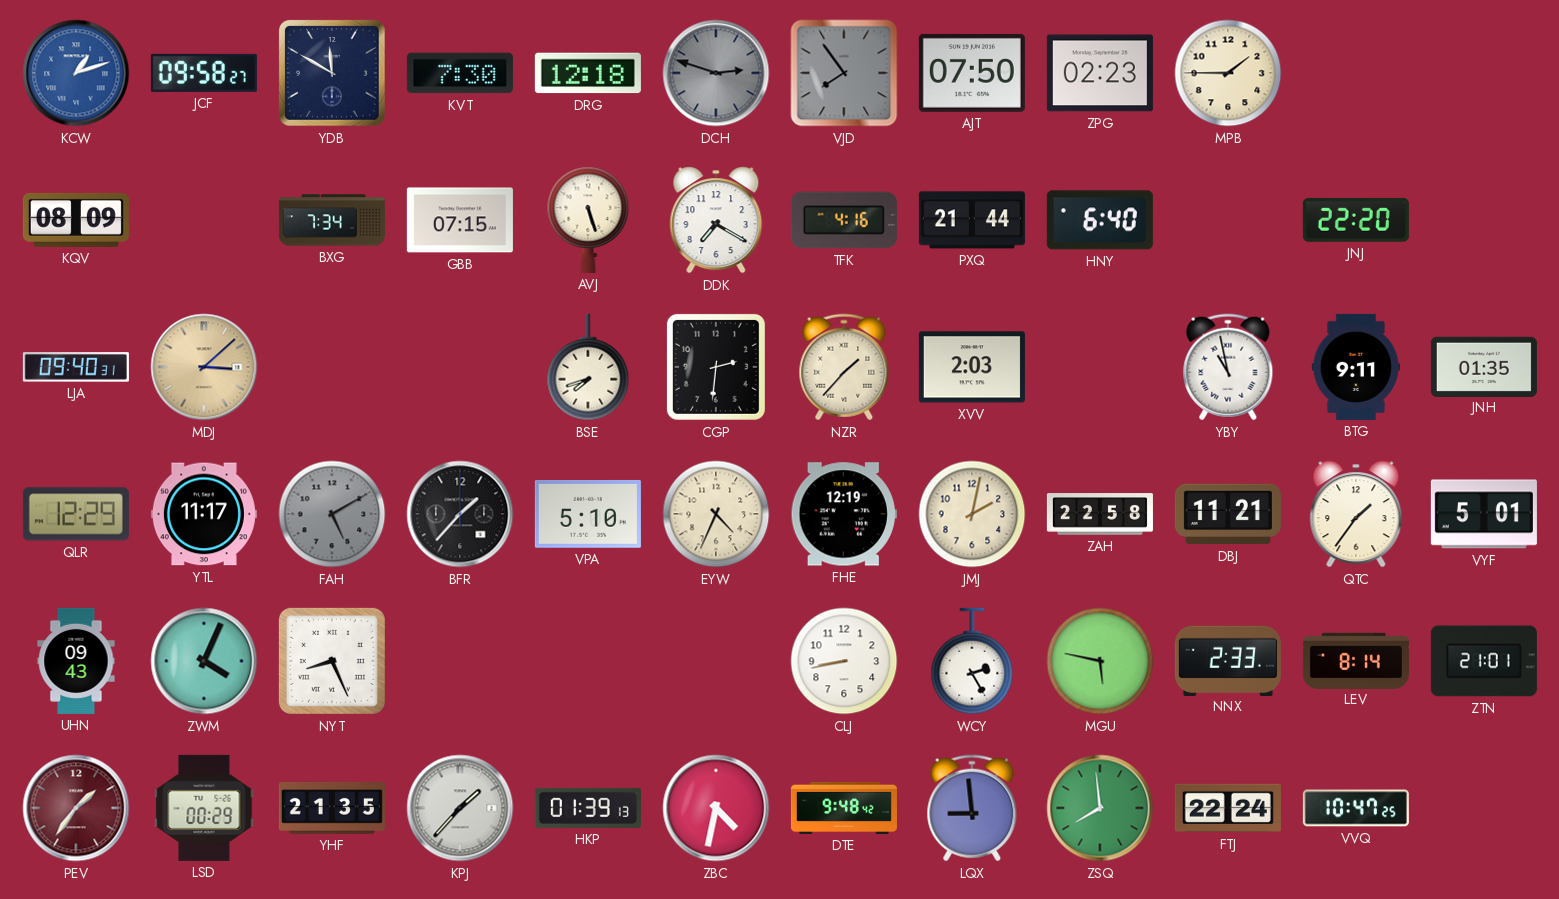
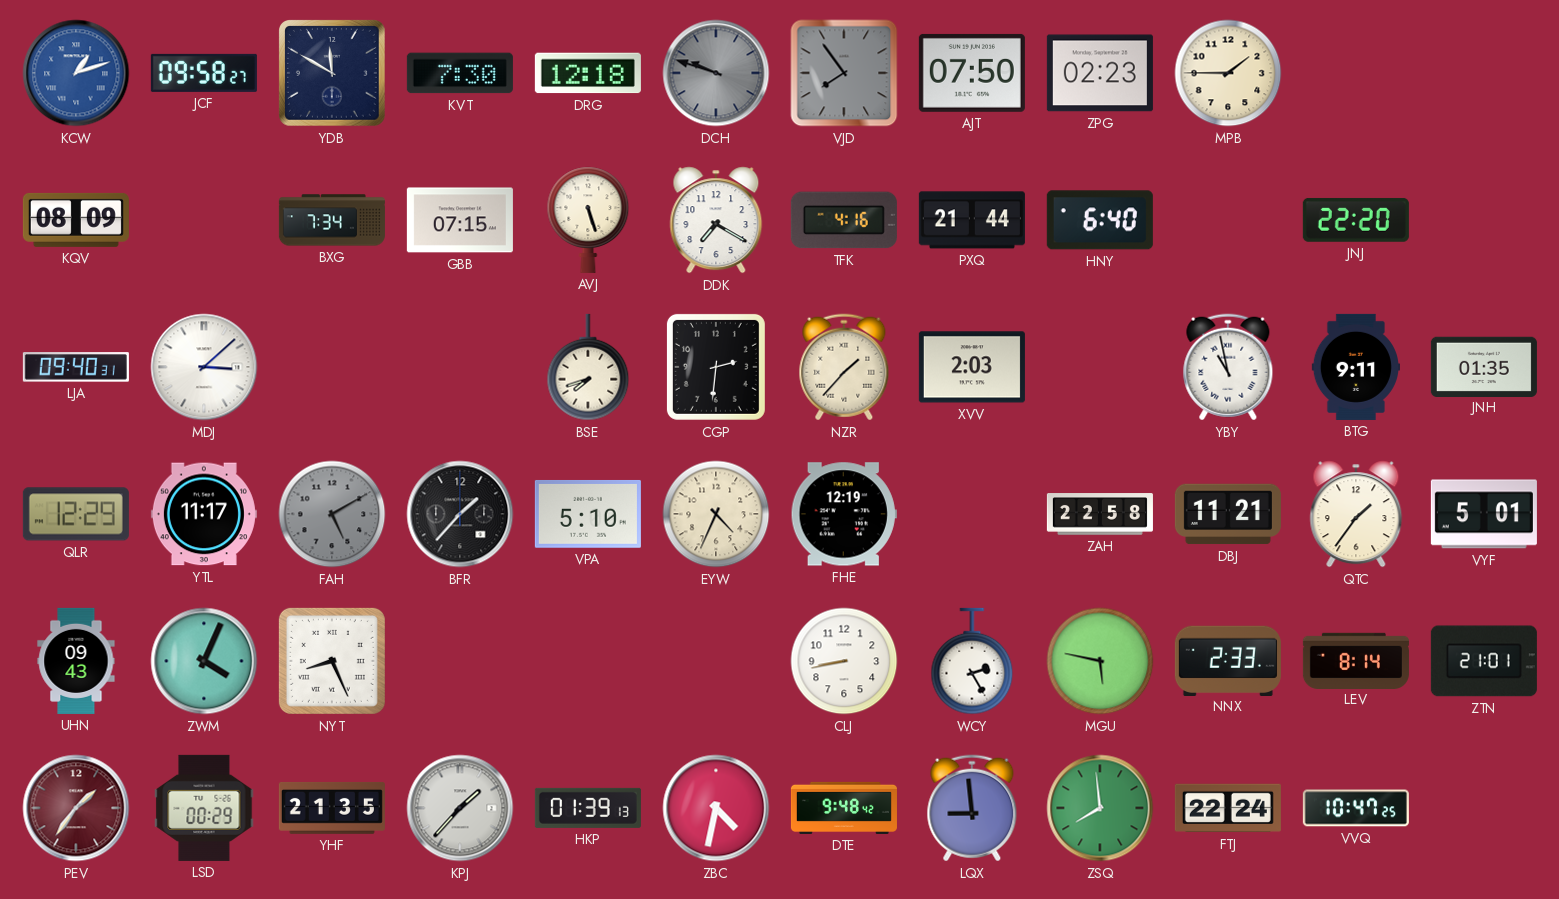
DCH: 2:48 -> 9:48
MDJ dial: champagne -> white
JMJ: 2:02 -> none
